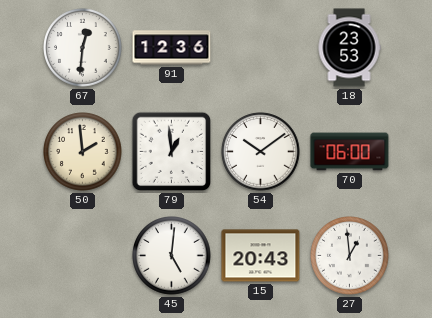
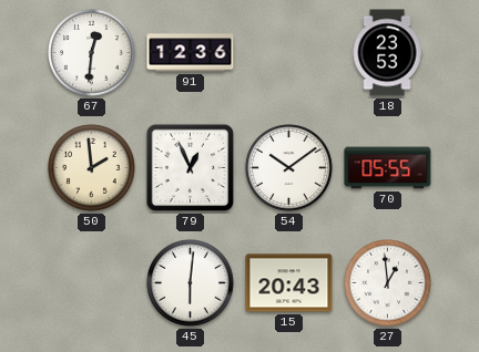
79: 12:59 -> 12:56
70: 06:00 -> 05:55
45: 5:01 -> 6:01
